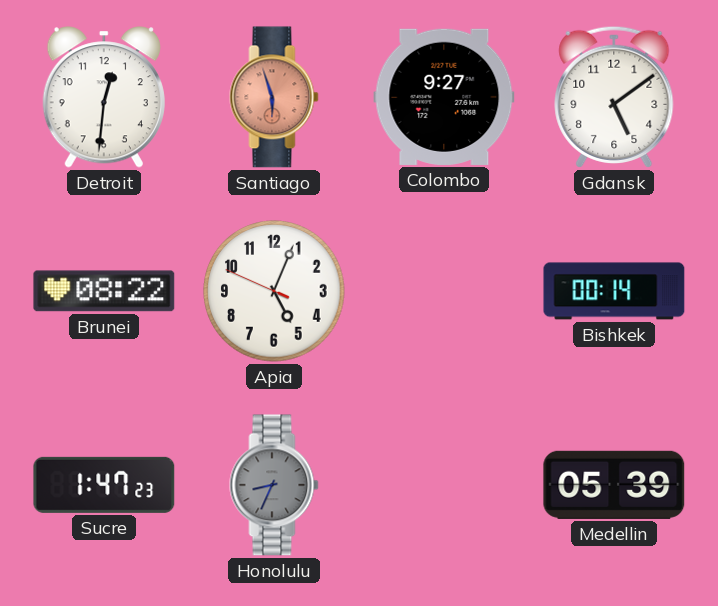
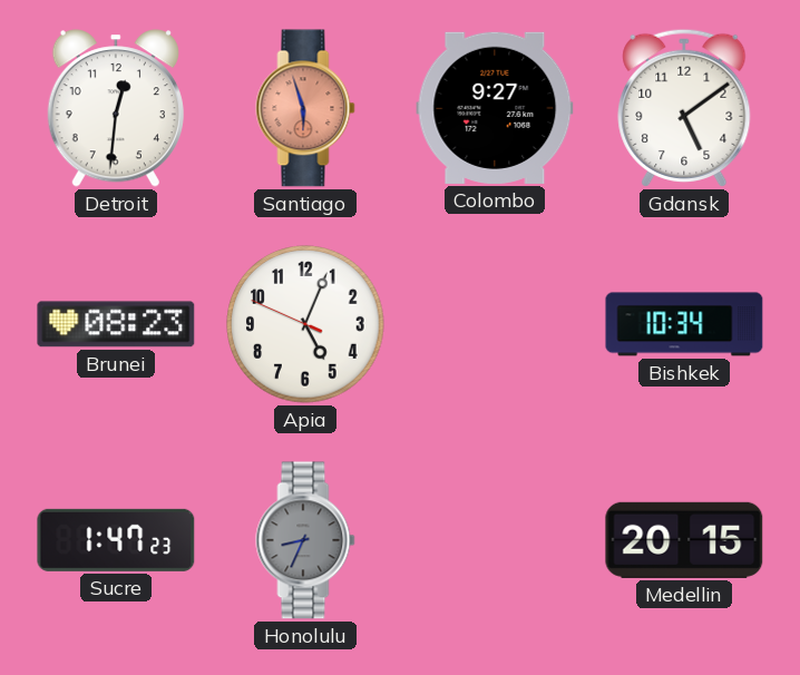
Brunei: 08:22 -> 08:23
Bishkek: 00:14 -> 10:34
Medellin: 05:39 -> 20:15
